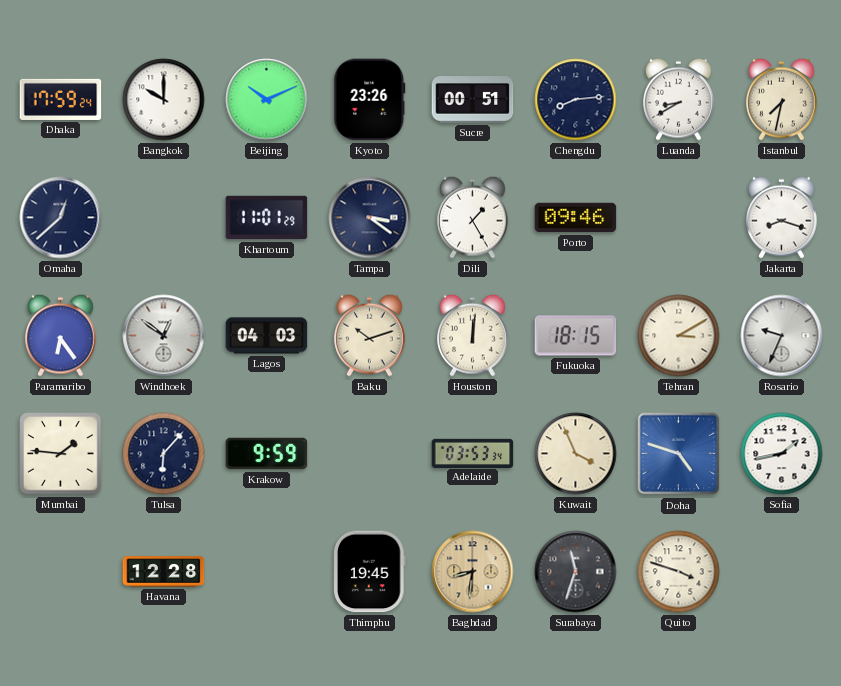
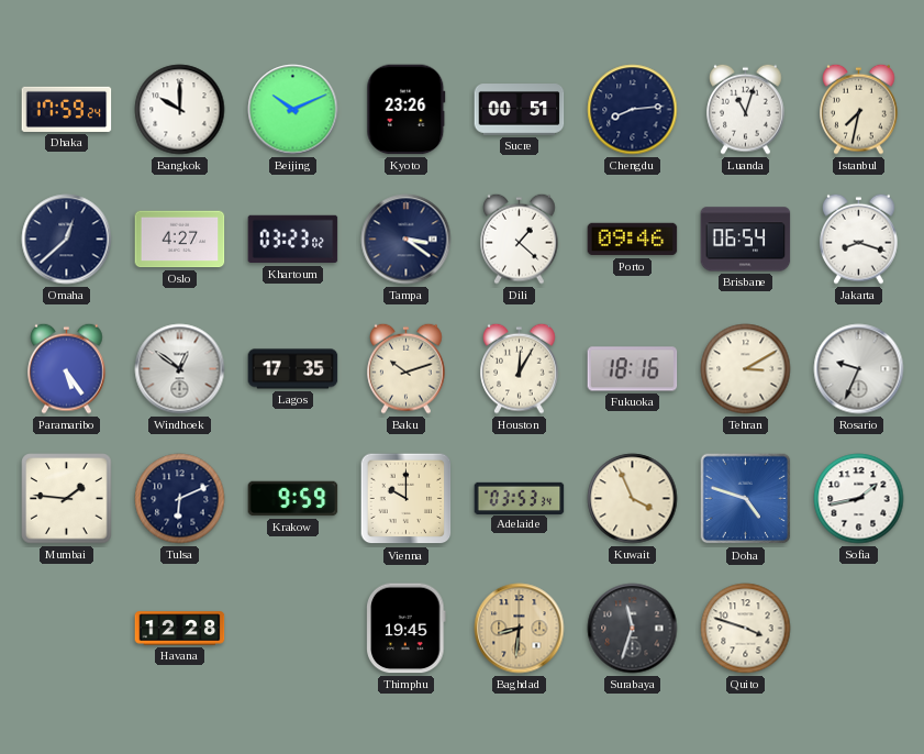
Luanda: 8:40 -> 11:03
Oslo: none -> 4:27
Khartoum: 11:01 -> 03:23
Dili: 1:25 -> 1:22
Brisbane: none -> 06:54
Paramaribo: 6:24 -> 5:24
Lagos: 04:03 -> 17:35
Houston: 12:01 -> 12:05
Fukuoka: 18:15 -> 18:16
Tulsa: 6:07 -> 6:11
Vienna: none -> 10:00
